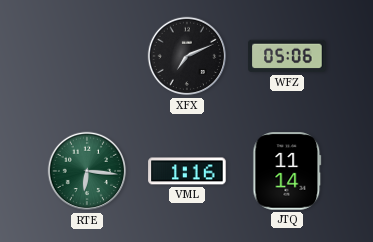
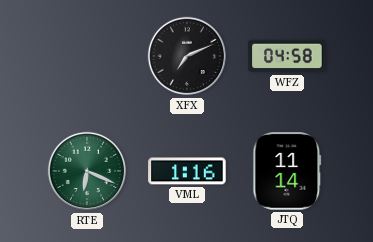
WFZ: 05:06 -> 04:58
RTE: 6:16 -> 6:19
